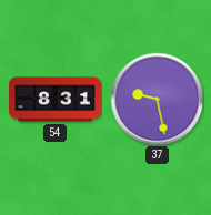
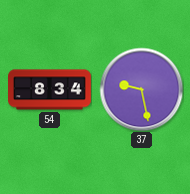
54: 8:31 -> 8:34
